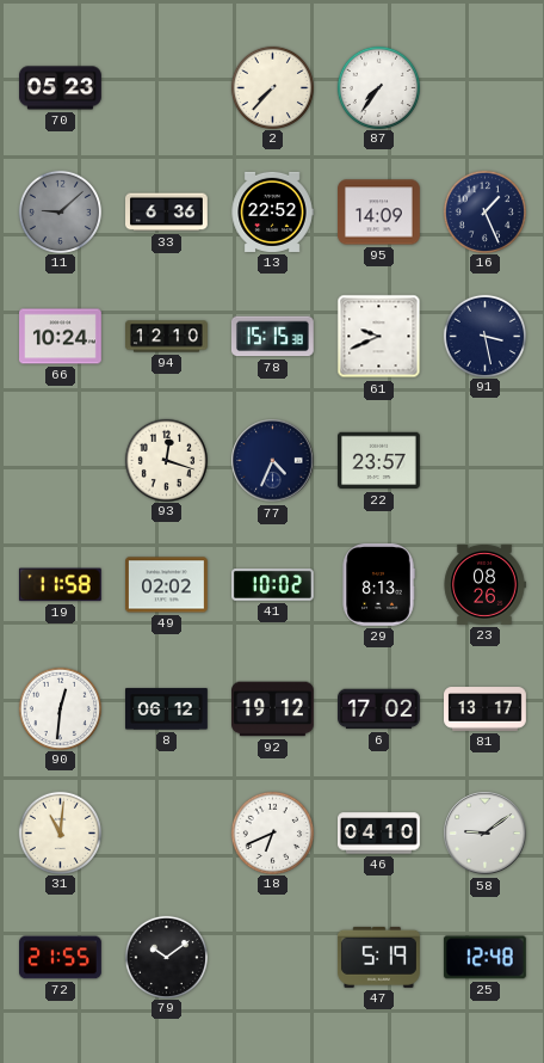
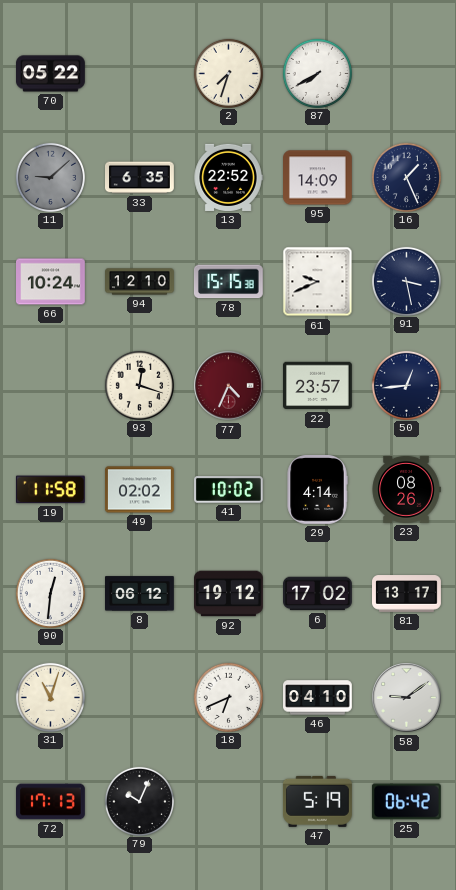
70: 05:23 -> 05:22
2: 7:37 -> 7:33
87: 7:36 -> 7:40
33: 6:36 -> 6:35
77 dial: navy -> burgundy
50: none -> 12:44
29: 8:13 -> 4:14
31: 11:01 -> 11:03
72: 21:55 -> 17:13
79: 10:09 -> 10:04
25: 12:48 -> 06:42
